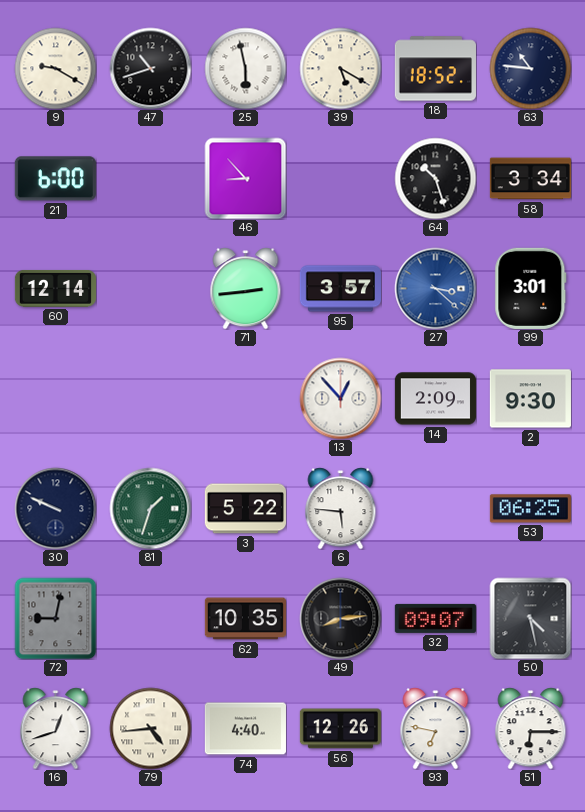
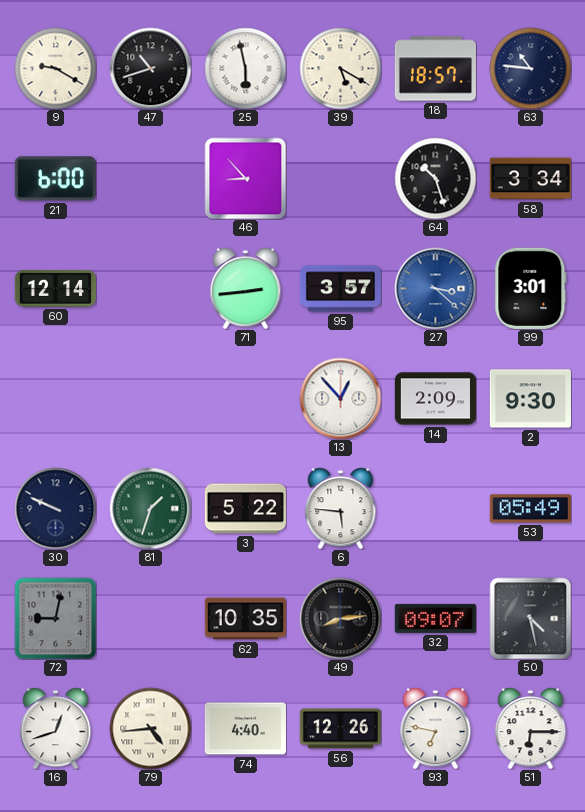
18: 18:52 -> 18:57
53: 06:25 -> 05:49
